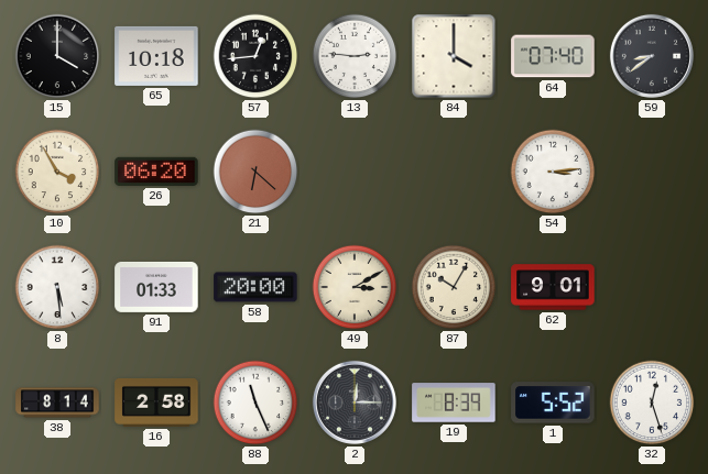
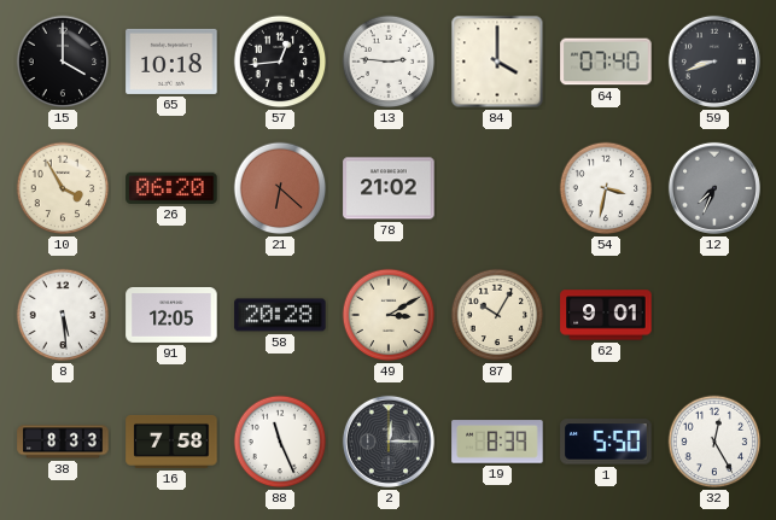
59: 8:39 -> 8:42
78: none -> 21:02
54: 3:14 -> 3:32
12: none -> 7:34
91: 01:33 -> 12:05
58: 20:00 -> 20:28
38: 8:14 -> 8:33
16: 2:58 -> 7:58
1: 5:52 -> 5:50
32: 12:27 -> 12:25
